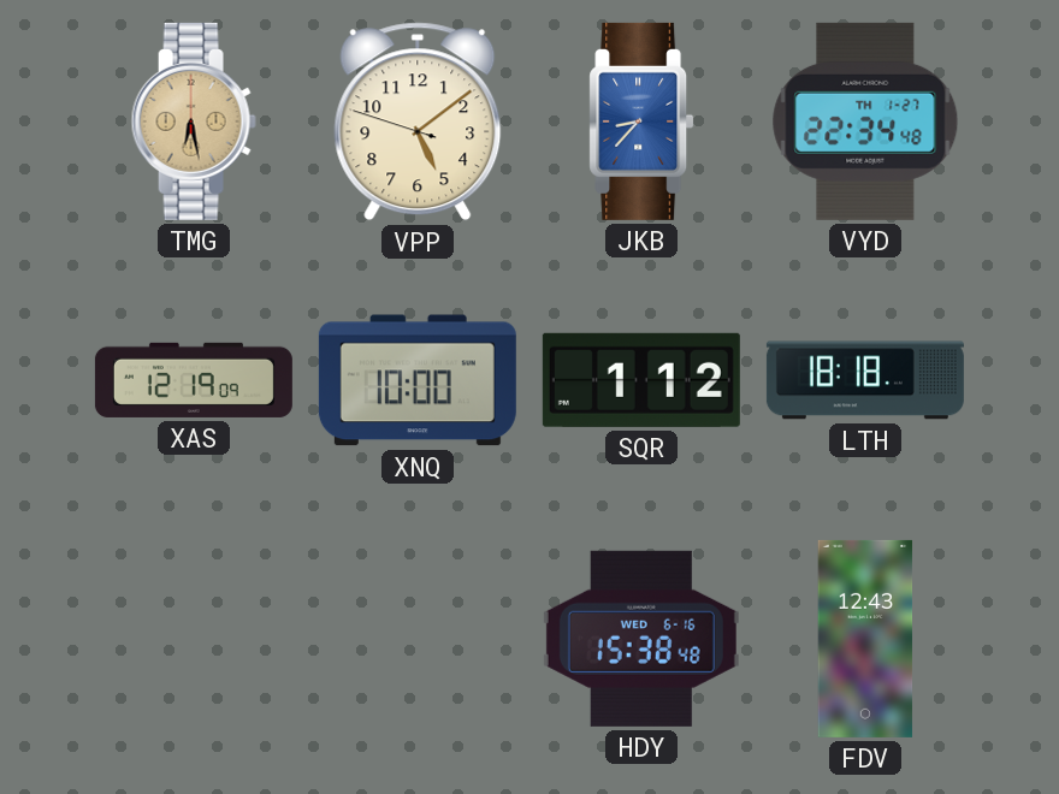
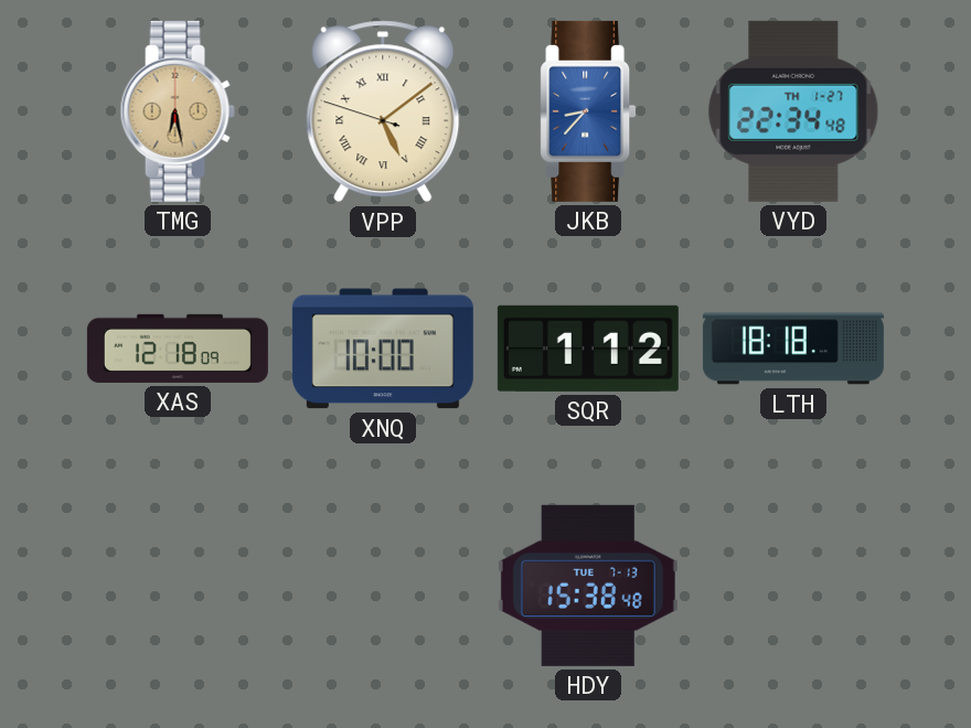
VPP numerals: Arabic -> Roman
XAS: 12:19 -> 12:18
HDY date: WED 6-16 -> TUE 7-13
FDV: 12:43 -> none
